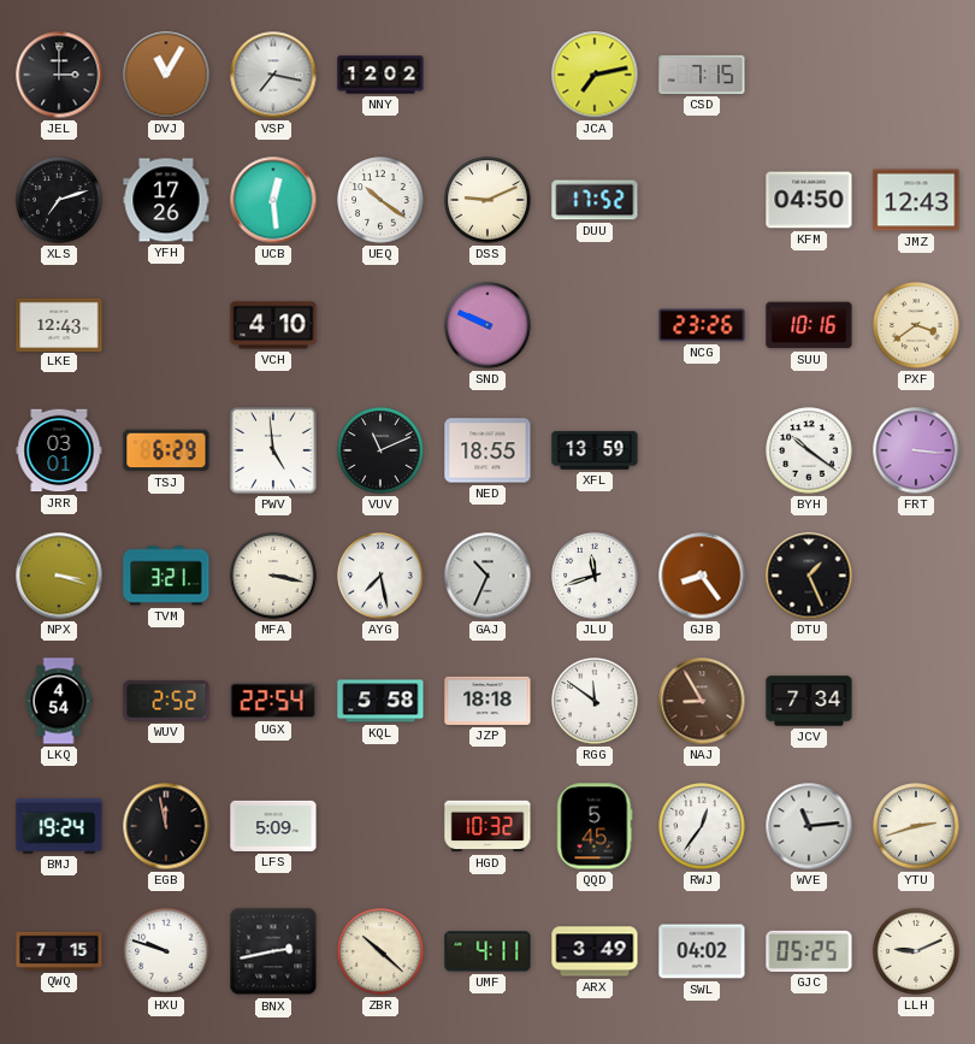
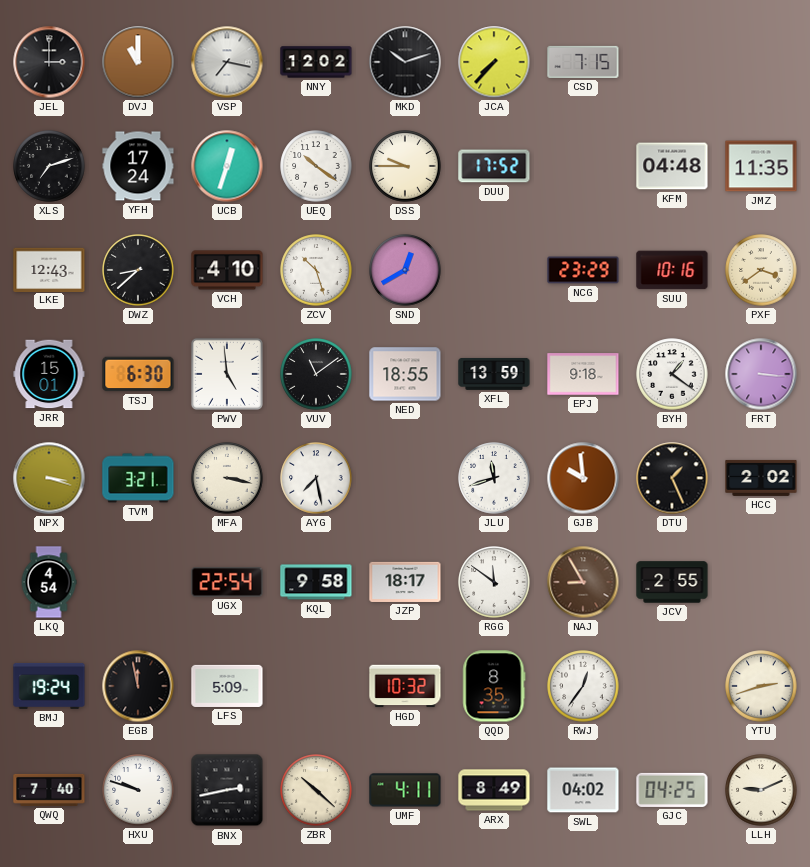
DVJ: 11:05 -> 11:00
MKD: none -> 10:12
JCA: 7:13 -> 7:37
YFH: 17:26 -> 17:24
UCB: 12:29 -> 12:33
DSS: 9:11 -> 9:45
KFM: 04:50 -> 04:48
JMZ: 12:43 -> 11:35
DWZ: none -> 8:38
ZCV: none -> 10:27
SND: 9:49 -> 12:40
NCG: 23:26 -> 23:29
JRR: 03:01 -> 15:01
TSJ: 6:29 -> 6:30
VUV: 11:11 -> 11:09
EPJ: none -> 9:18
BYH: 10:21 -> 1:21
GAJ: 10:34 -> none
GJB: 8:24 -> 9:59
HCC: none -> 2:02
WUV: 2:52 -> none
KQL: 5:58 -> 9:58
JZP: 18:18 -> 18:17
JCV: 7:34 -> 2:55
QQD: 5:45 -> 8:35
WVE: 11:14 -> none
QWQ: 7:15 -> 7:40
ARX: 3:49 -> 8:49
GJC: 05:25 -> 04:25
